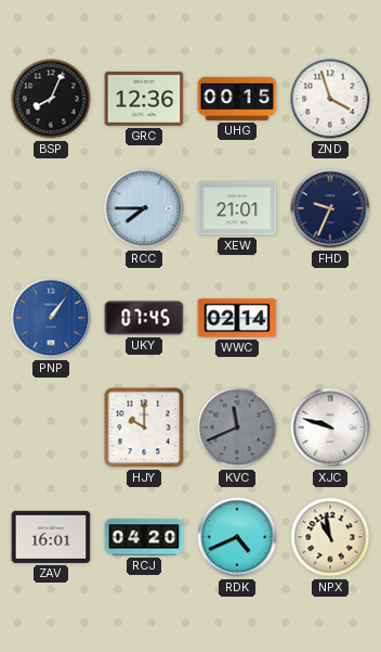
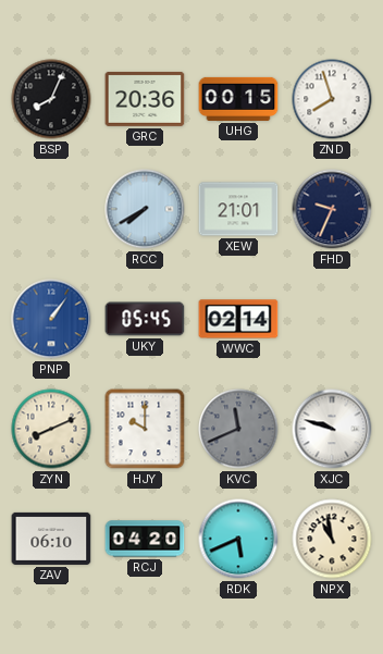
GRC: 12:36 -> 20:36
ZND: 3:57 -> 7:57
RCC: 7:45 -> 7:40
UKY: 07:45 -> 05:45
ZYN: none -> 8:11
ZAV: 16:01 -> 06:10
RDK: 4:41 -> 5:41
